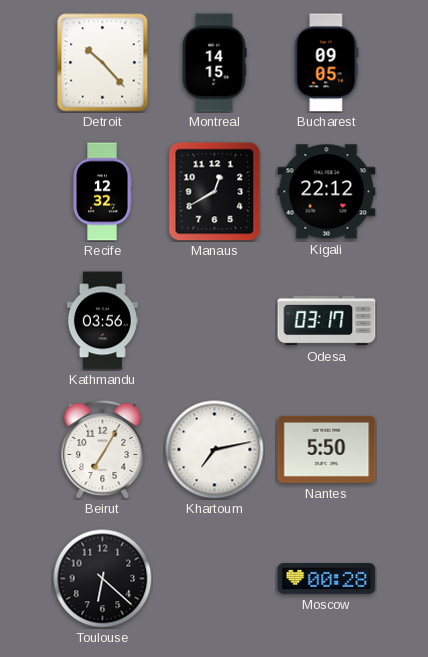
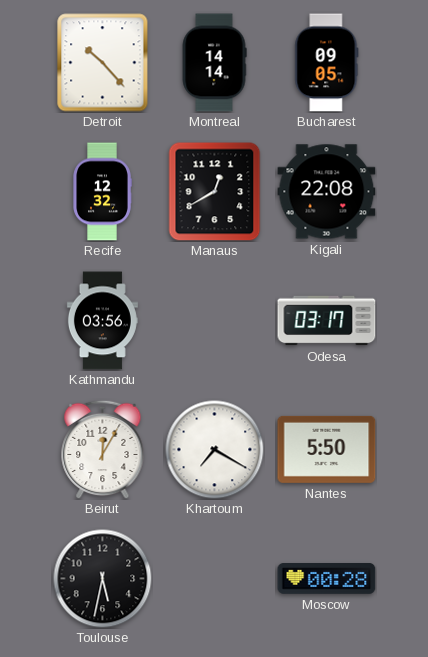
Montreal: 14:15 -> 14:14
Kigali: 22:12 -> 22:08
Beirut: 7:05 -> 12:05
Khartoum: 7:13 -> 7:20
Toulouse: 6:22 -> 5:32
